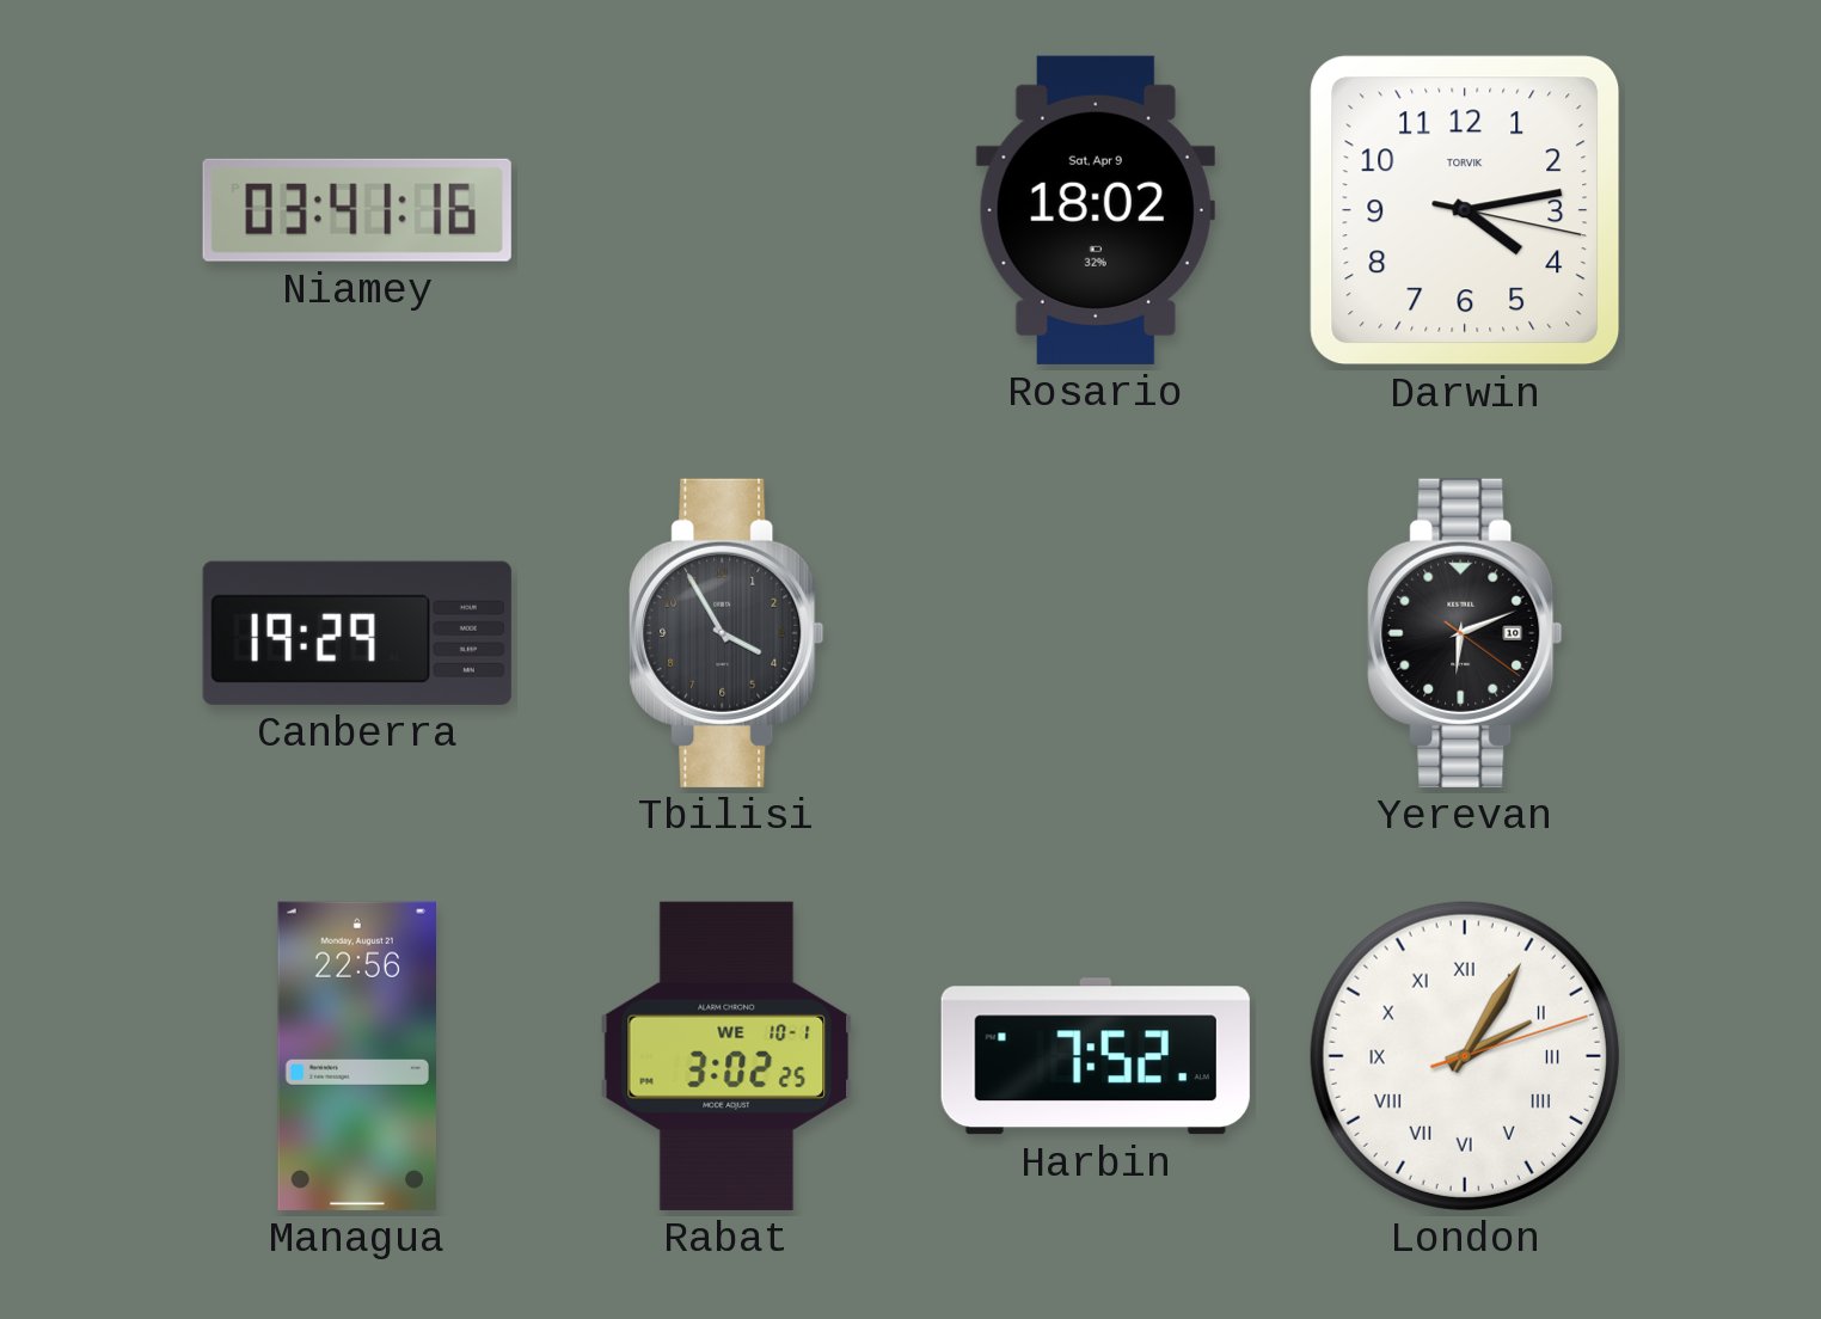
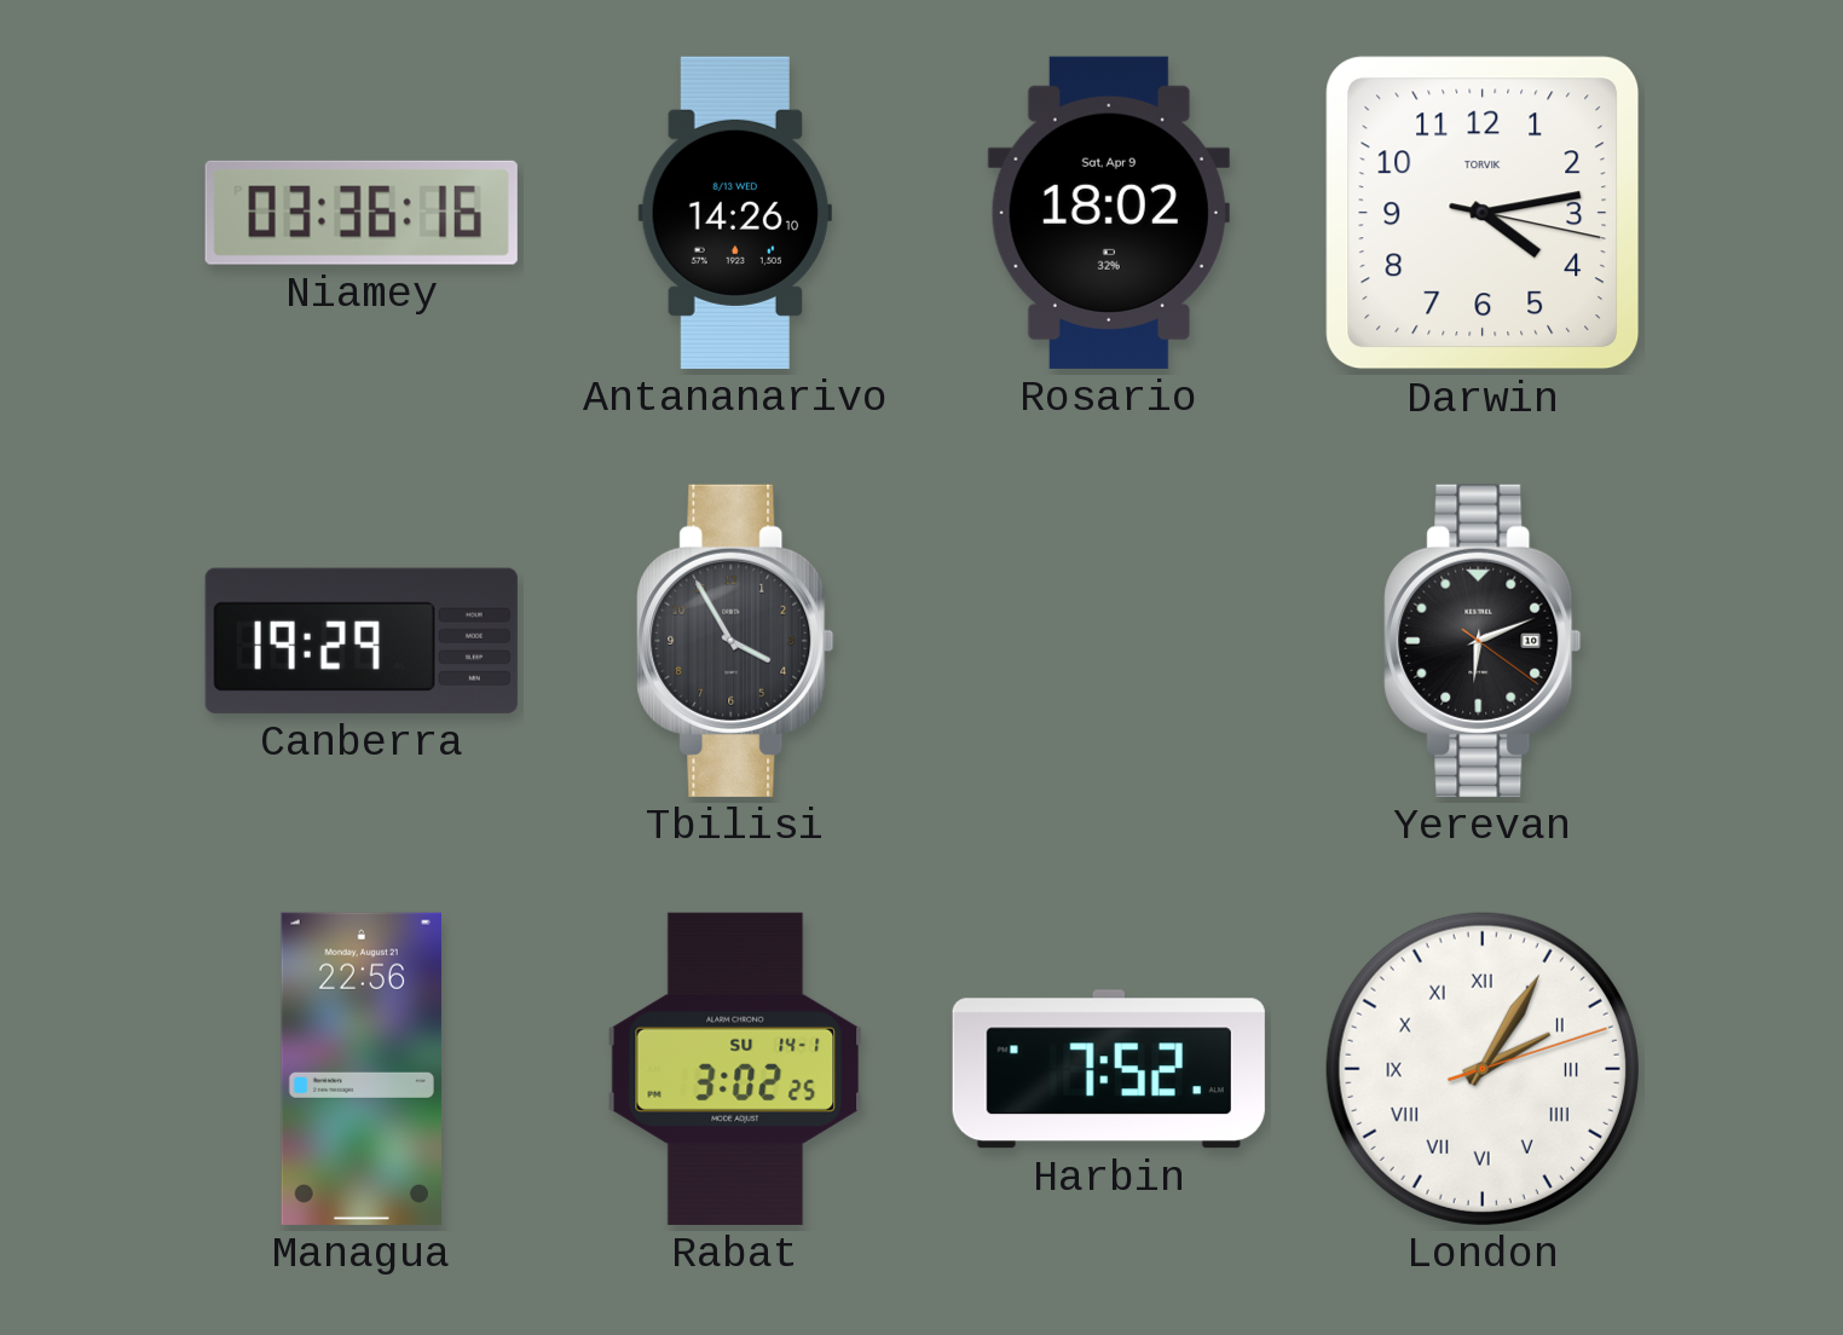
Niamey: 03:41 -> 03:36
Antananarivo: none -> 14:26
Rabat date: WE 10-1 -> SU 14-1
